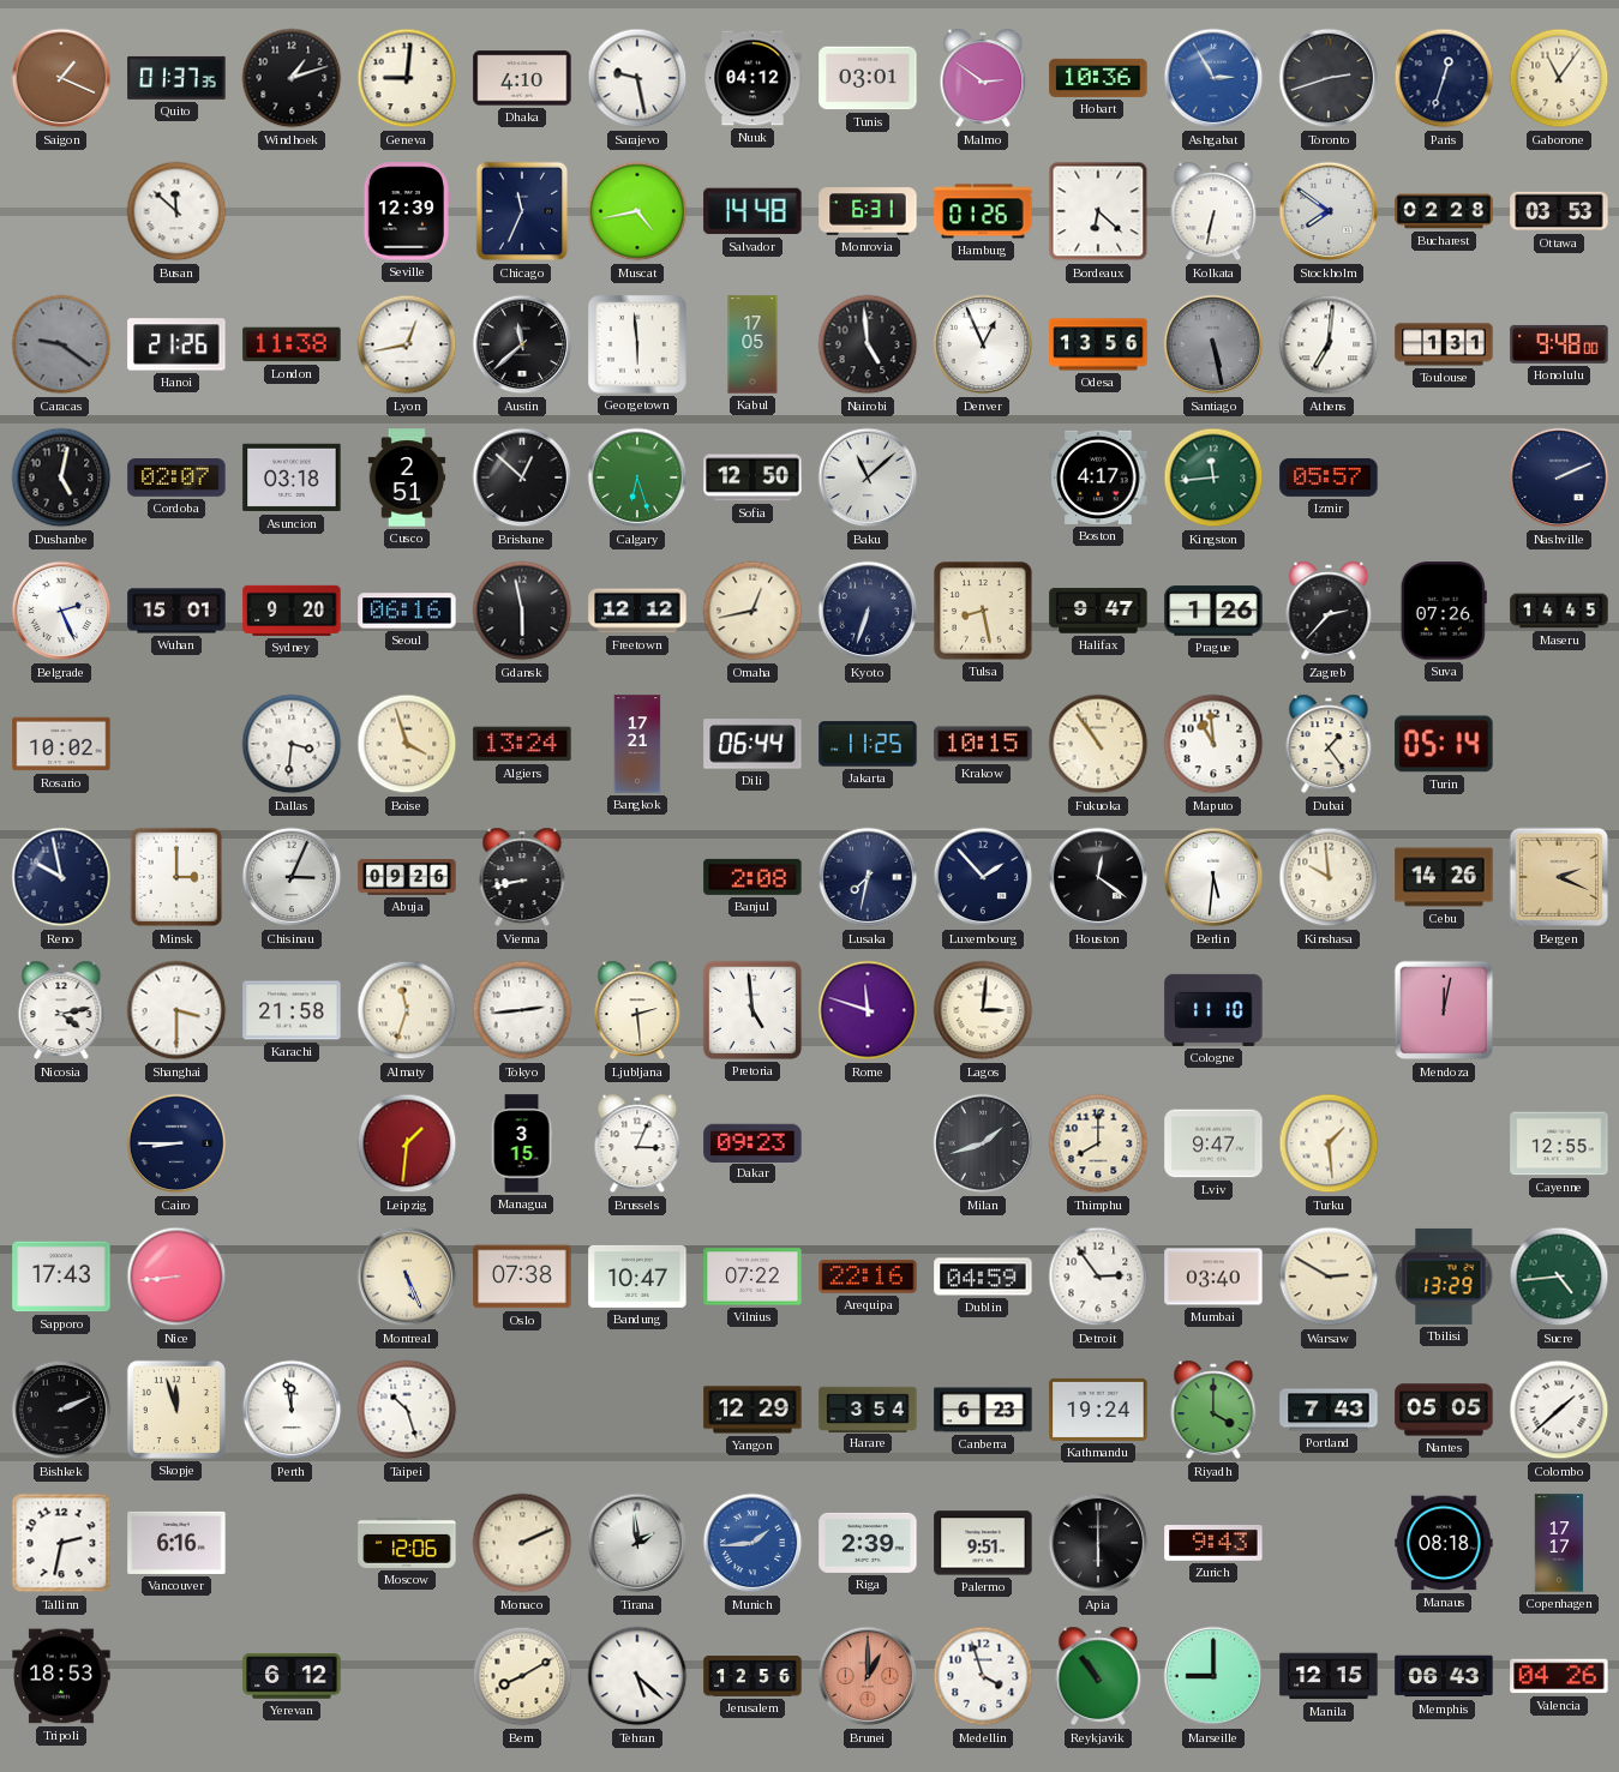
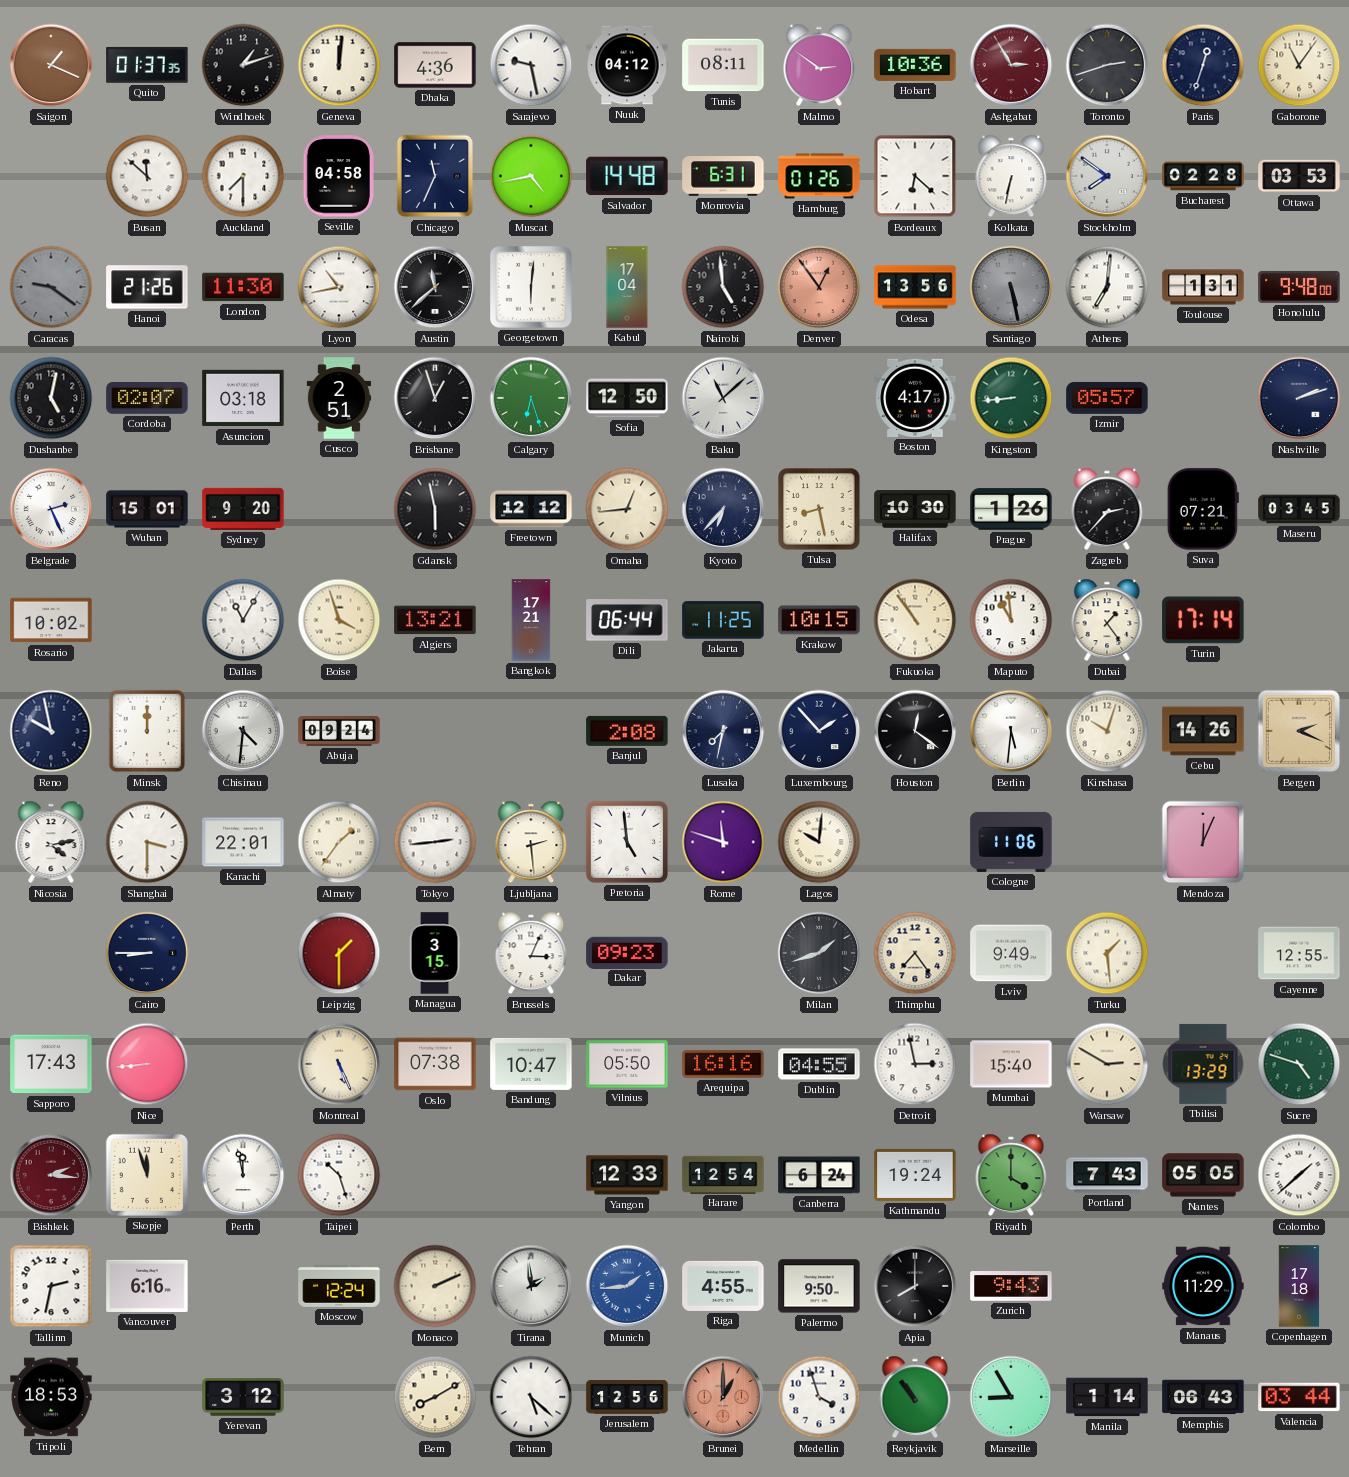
Geneva: 9:01 -> 12:01
Dhaka: 4:10 -> 4:36
Tunis: 03:01 -> 08:11
Ashgabat dial: blue -> burgundy
Auckland: none -> 7:30
Seville: 12:39 -> 04:58
London: 11:38 -> 11:30
Lyon: 12:43 -> 10:43
Georgetown: 5:59 -> 6:01
Kabul: 17:05 -> 17:04
Denver: 12:56 -> 12:54
Denver dial: white -> salmon
Brisbane: 12:52 -> 12:57
Kingston: 11:44 -> 8:44
Nashville: 2:11 -> 2:12
Seoul: 06:16 -> none
Omaha: 12:43 -> 12:44
Kyoto: 6:33 -> 6:37
Halifax: 9:47 -> 10:30
Suva: 07:26 -> 07:21
Maseru: 14:45 -> 03:45
Dallas: 3:31 -> 11:05
Algiers: 13:24 -> 13:21
Turin: 05:14 -> 17:14
Minsk: 3:00 -> 12:00
Chisinau: 3:04 -> 4:31
Abuja: 09:26 -> 09:24
Vienna: 8:43 -> none
Kinshasa: 9:59 -> 10:03
Karachi: 21:58 -> 22:01
Almaty: 11:33 -> 1:36
Lagos: 3:01 -> 10:01
Cologne: 11:10 -> 11:06
Mendoza: 12:02 -> 12:04
Leipzig: 1:31 -> 1:30
Thimphu: 8:00 -> 7:24
Lviv: 9:47 -> 9:49
Vilnius: 07:22 -> 05:50
Arequipa: 22:16 -> 16:16
Dublin: 04:59 -> 04:55
Detroit: 2:54 -> 2:58
Mumbai: 03:40 -> 15:40
Sucre: 4:44 -> 4:48
Bishkek: 2:11 -> 2:16
Bishkek dial: black -> burgundy
Yangon: 12:29 -> 12:33
Harare: 3:54 -> 12:54
Canberra: 6:23 -> 6:24
Moscow: 12:06 -> 12:24
Riga: 2:39 -> 4:55
Palermo: 9:51 -> 9:50
Apia: 6:00 -> 8:00
Manaus: 08:18 -> 11:29
Copenhagen: 17:17 -> 17:18
Yerevan: 6:12 -> 3:12
Marseille: 9:00 -> 8:55
Manila: 12:15 -> 1:14
Valencia: 04:26 -> 03:44
